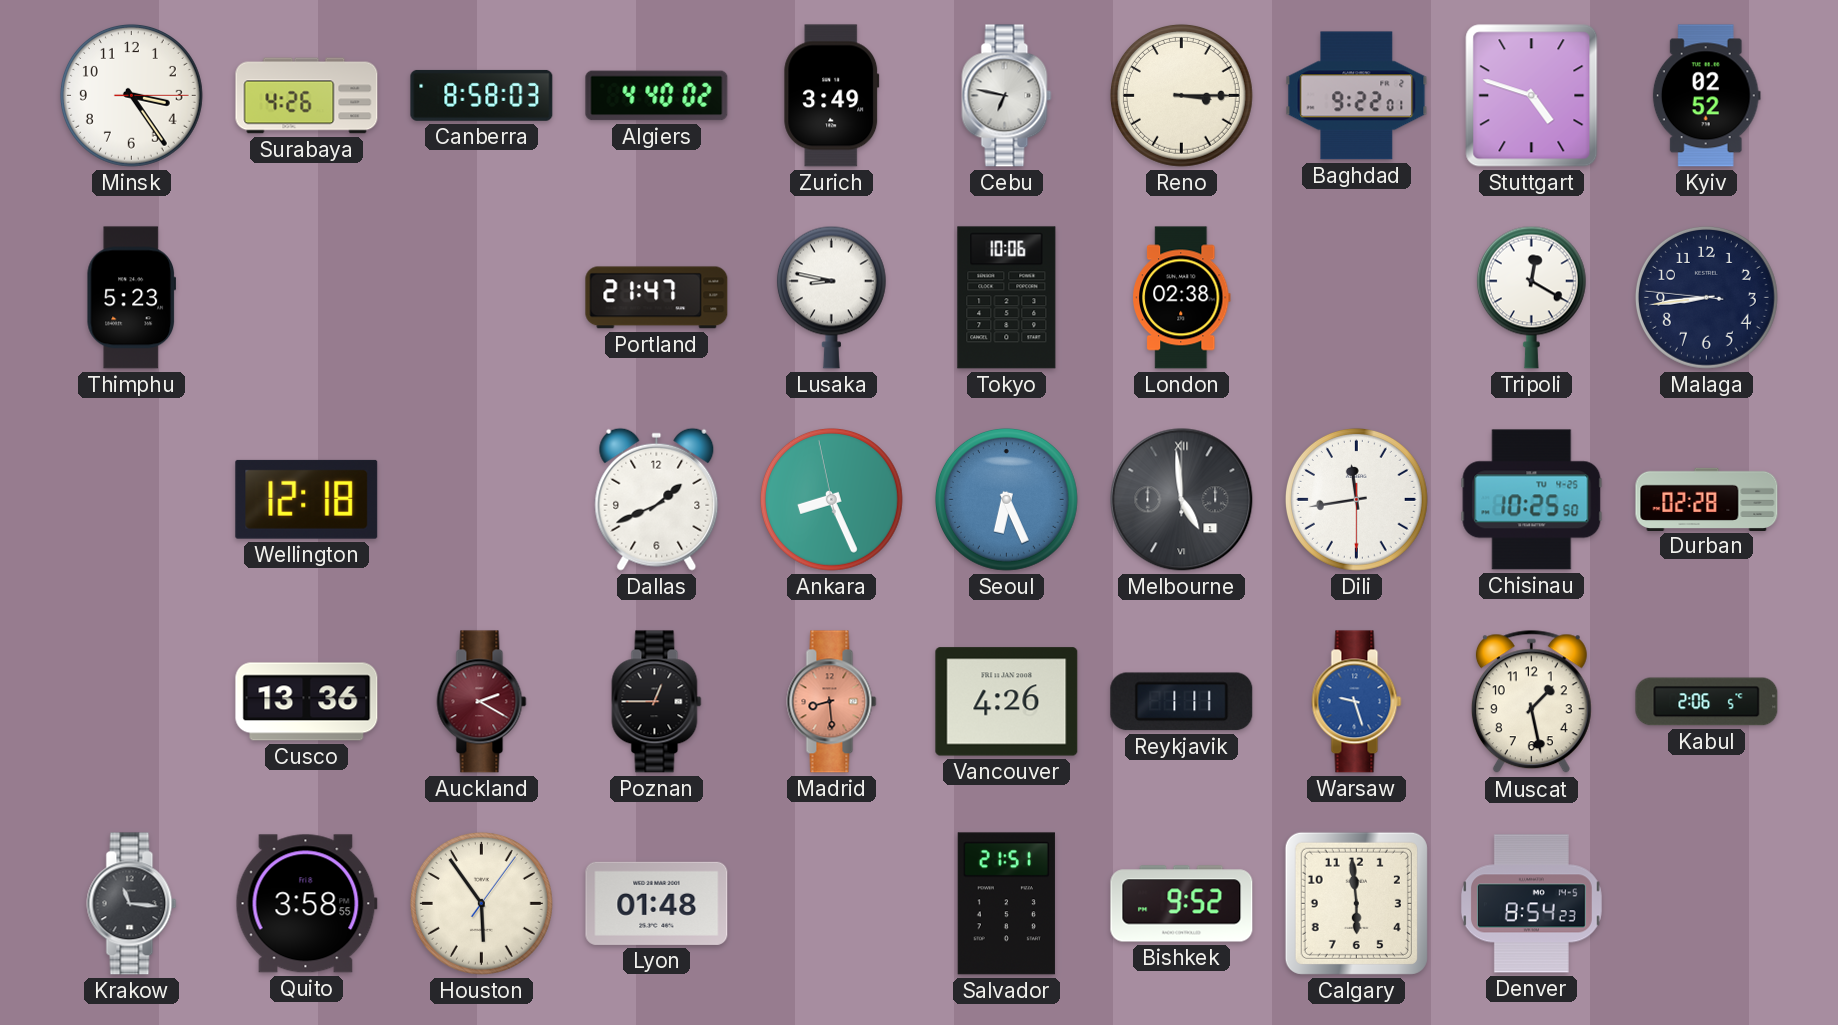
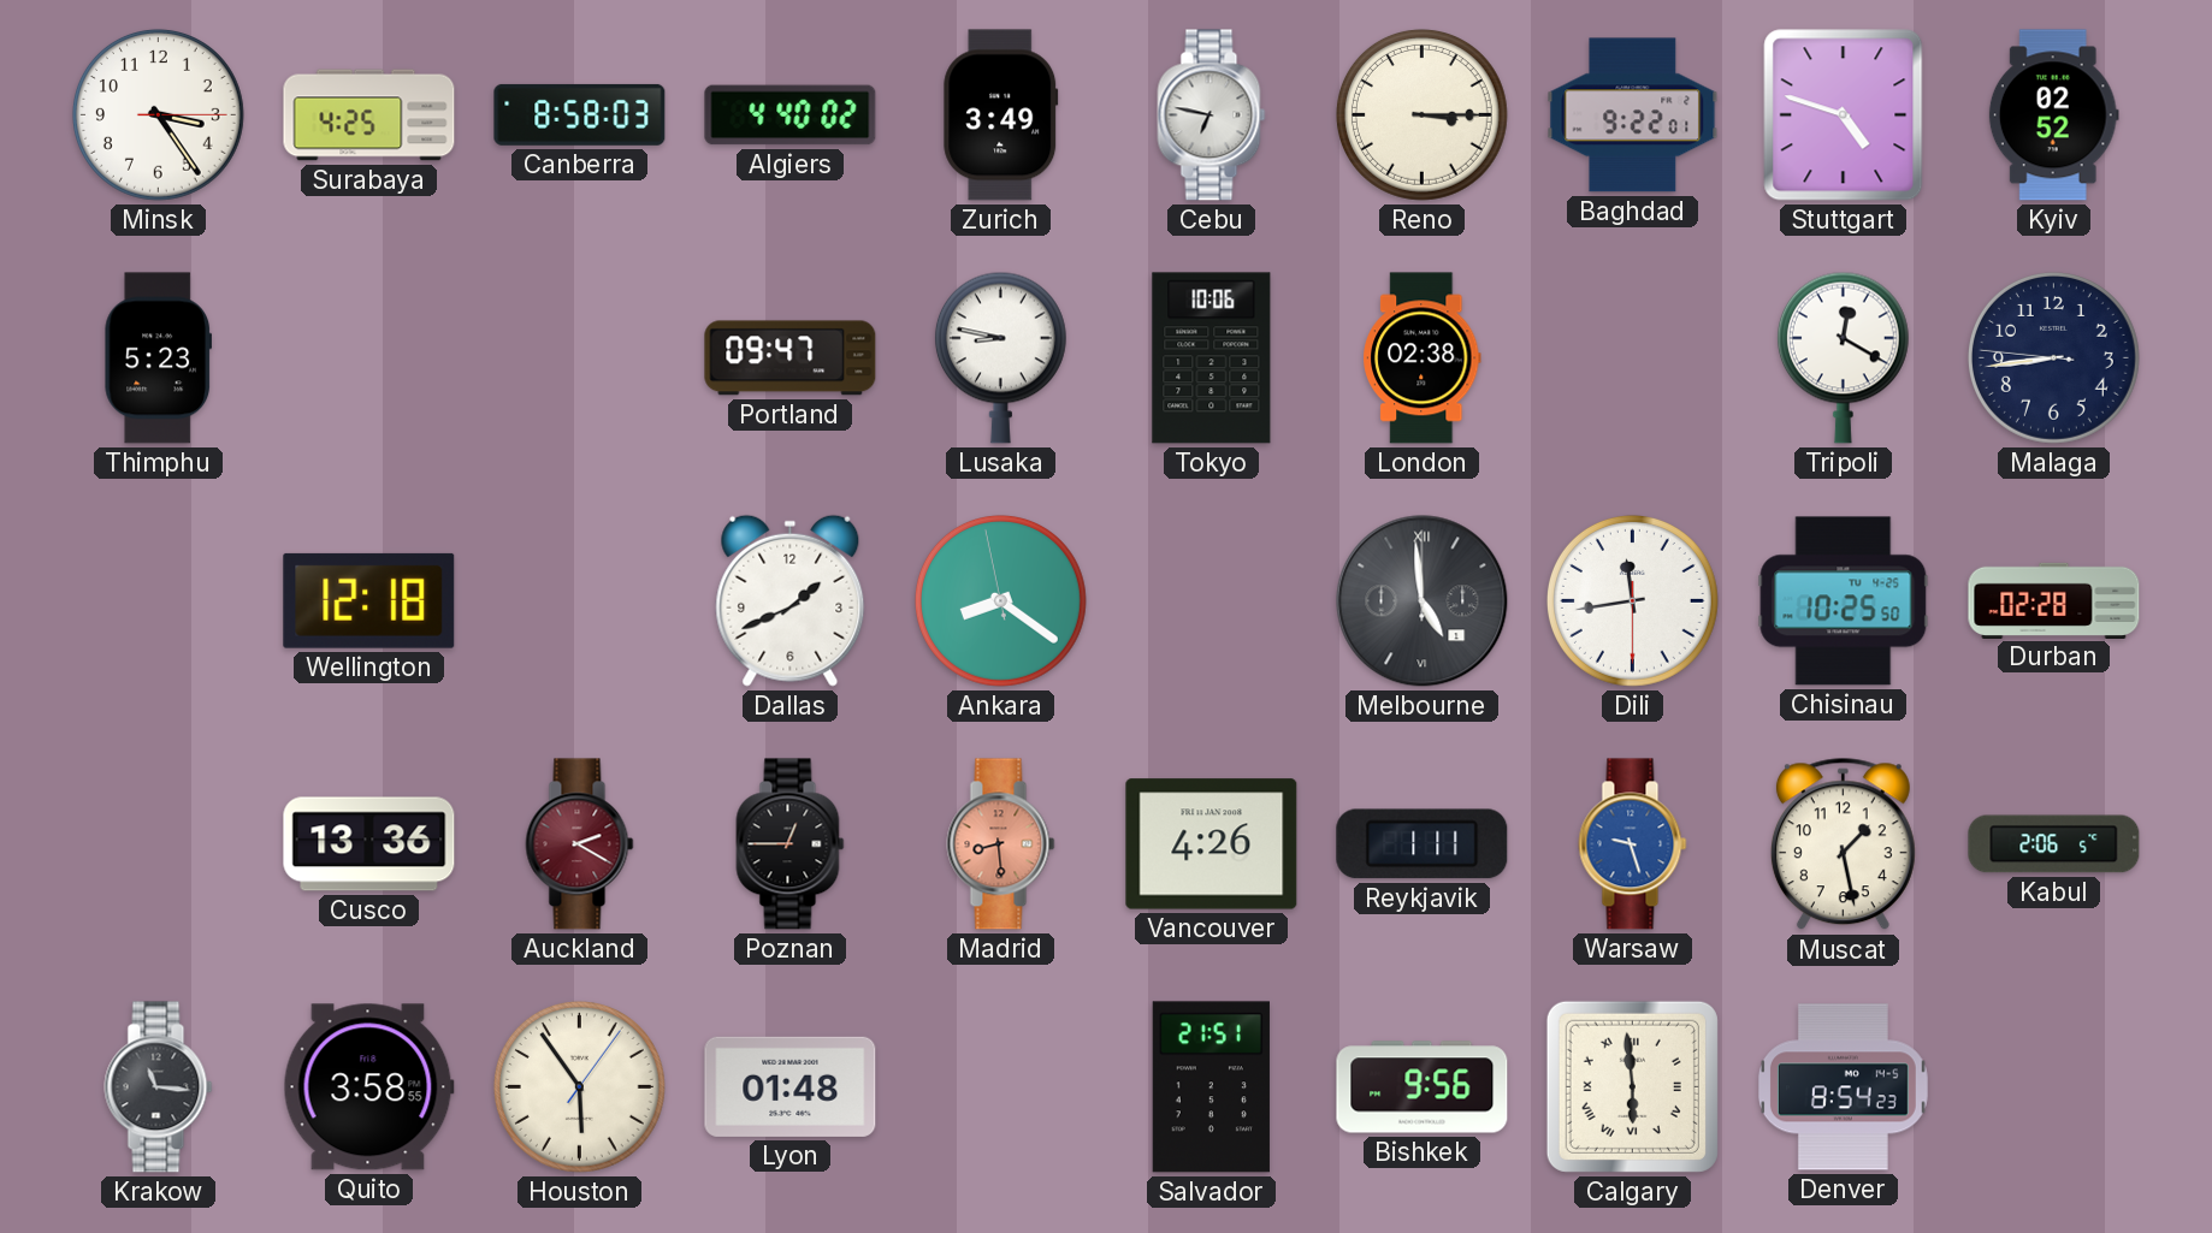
Surabaya: 4:26 -> 4:25
Portland: 21:47 -> 09:47
Ankara: 8:25 -> 8:20
Seoul: 6:26 -> none
Bishkek: 9:52 -> 9:56
Calgary numerals: Arabic -> Roman
